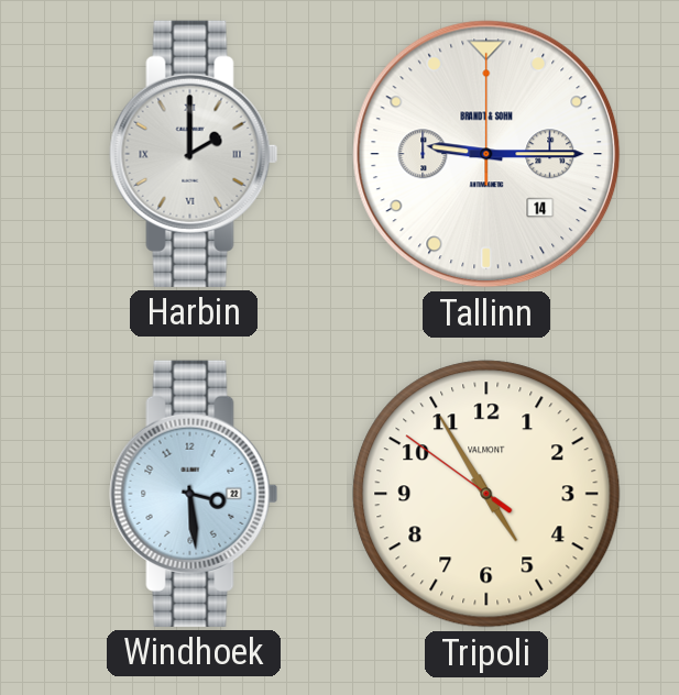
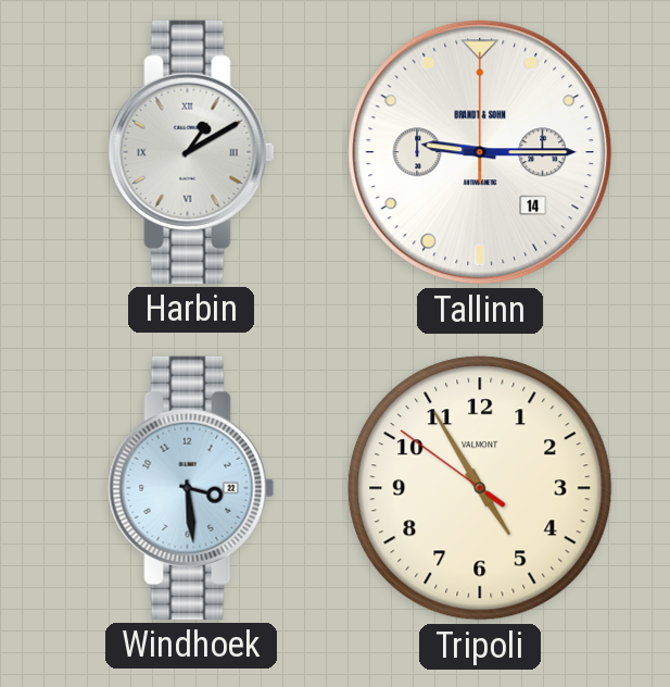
Harbin: 2:00 -> 1:10
